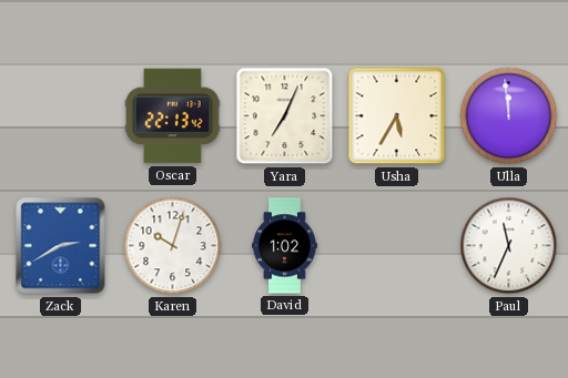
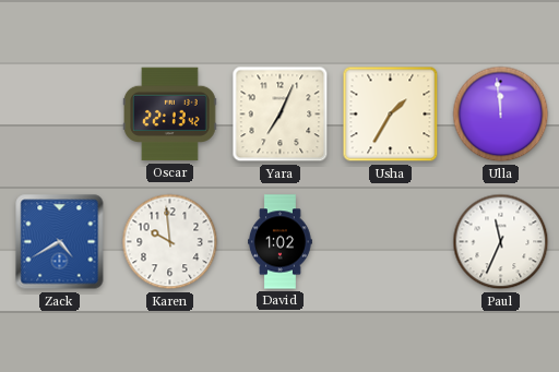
Usha: 5:35 -> 1:35
Zack: 2:40 -> 4:40
Karen: 10:03 -> 9:59
